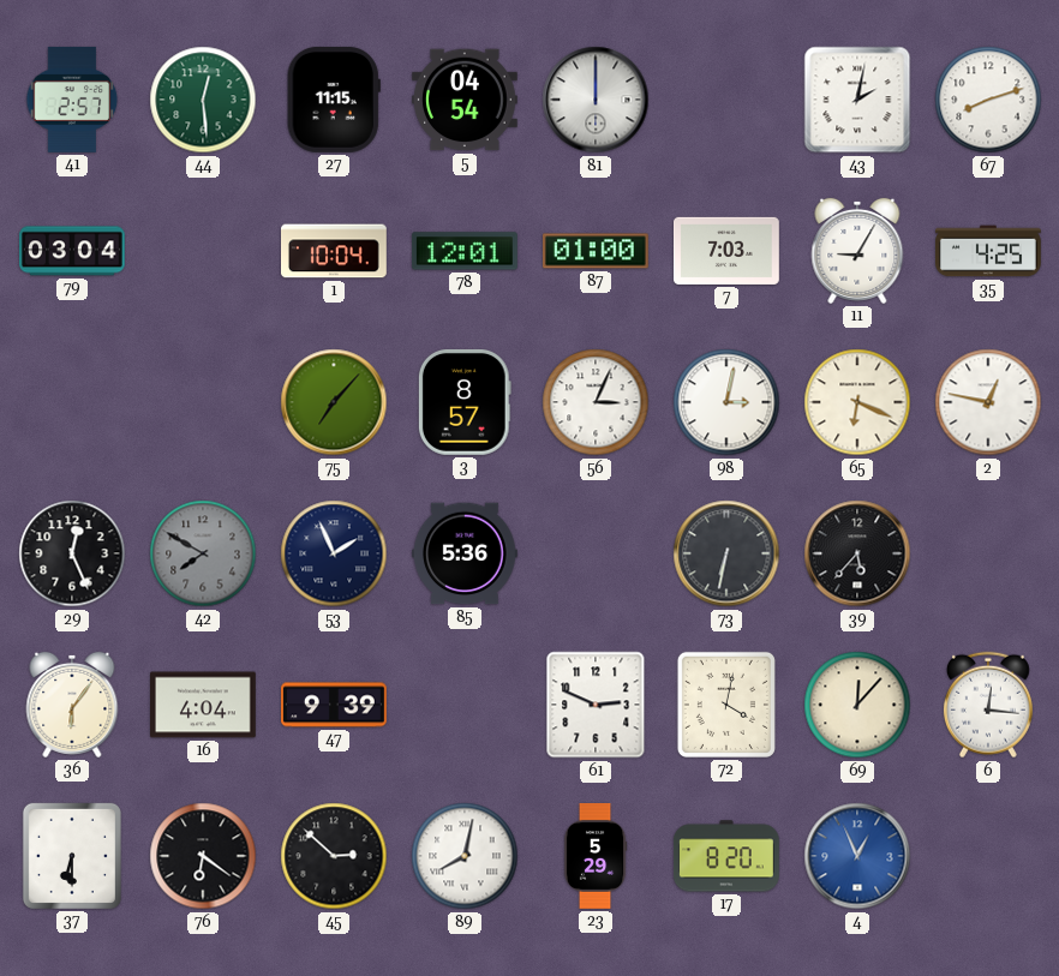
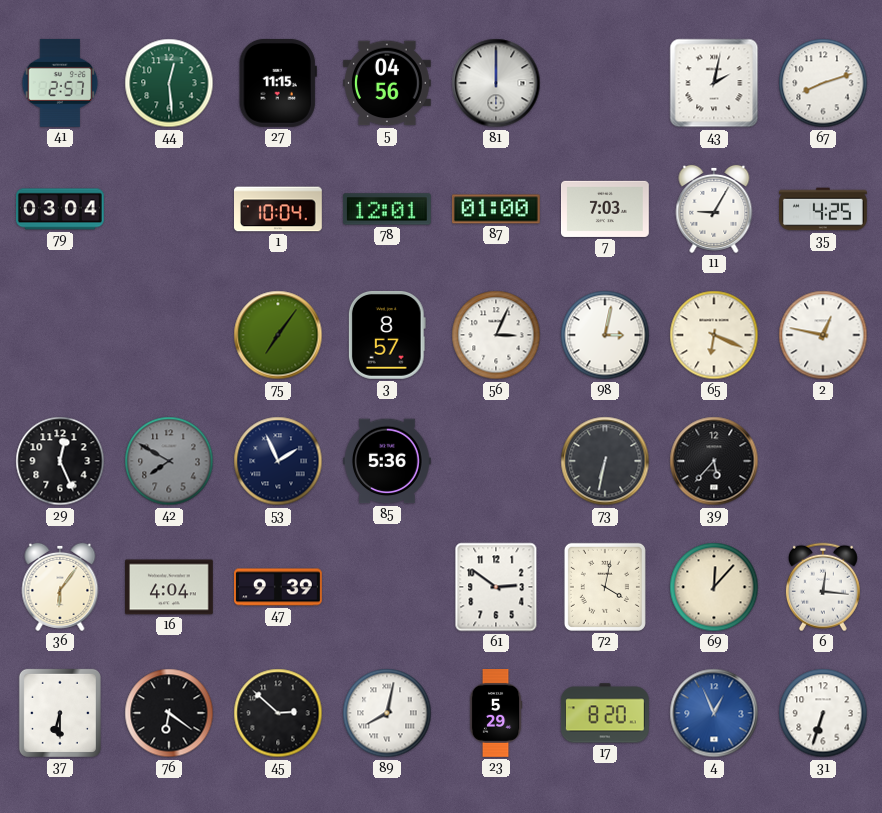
5: 04:54 -> 04:56
75: 7:07 -> 7:06
61: 2:49 -> 2:51
31: none -> 6:33
